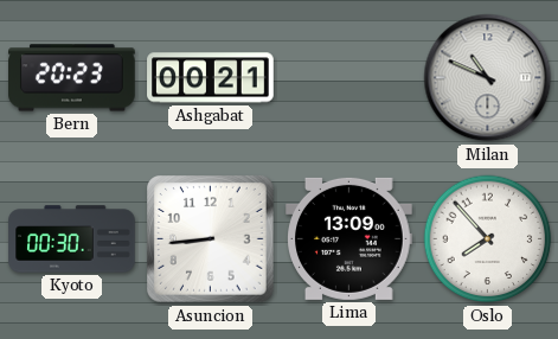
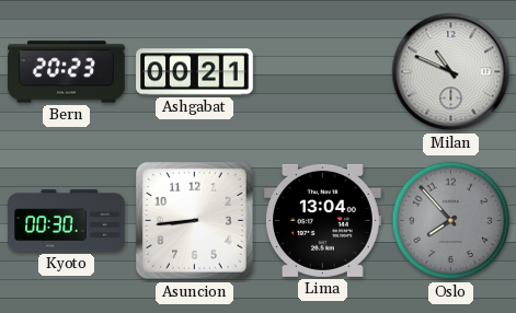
Lima: 13:09 -> 13:04
Oslo dial: white -> grey
